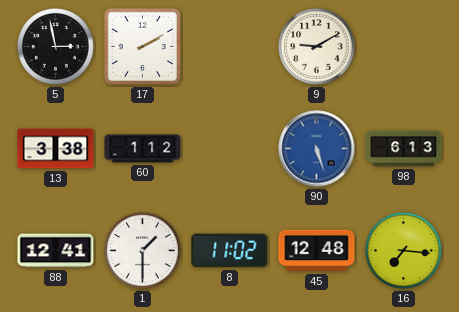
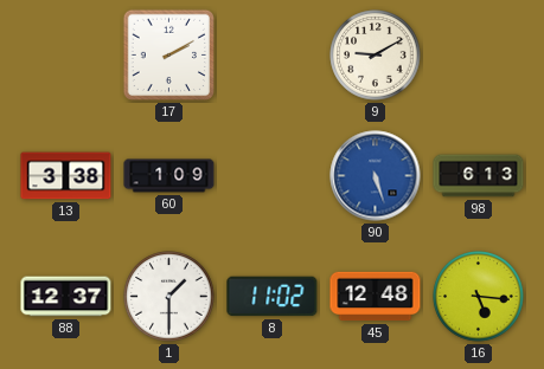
5: 2:58 -> none
60: 1:12 -> 1:09
88: 12:41 -> 12:37
16: 7:16 -> 5:16
